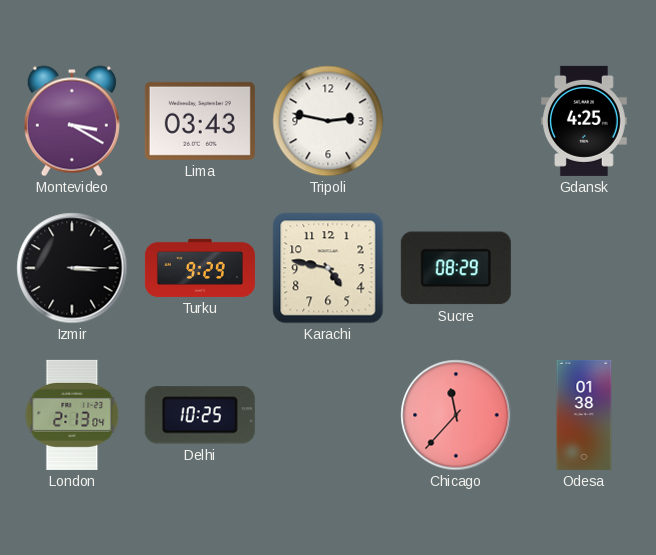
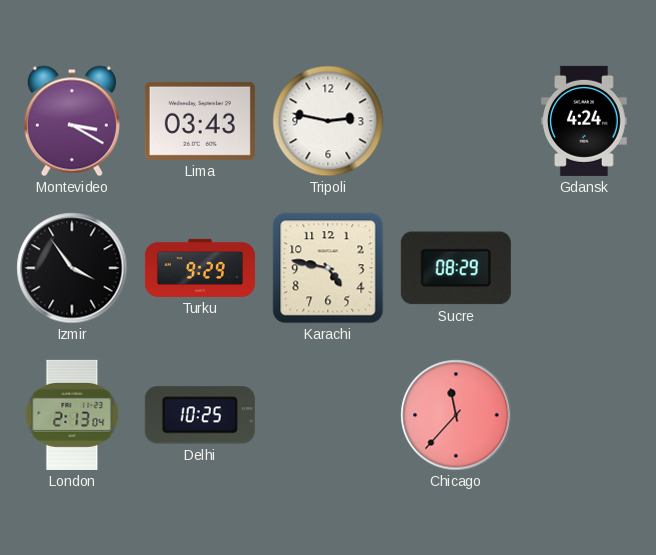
Gdansk: 4:25 -> 4:24
Izmir: 3:15 -> 3:54
Odesa: 01:38 -> none
